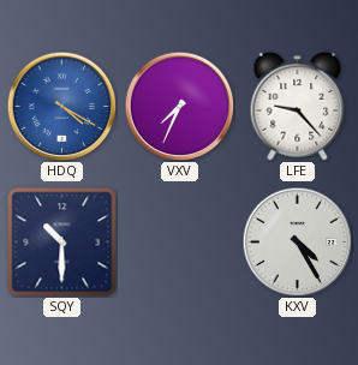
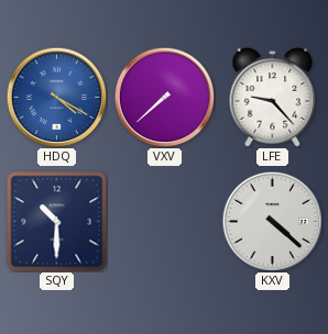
VXV: 7:34 -> 7:38
KXV: 4:25 -> 4:22
